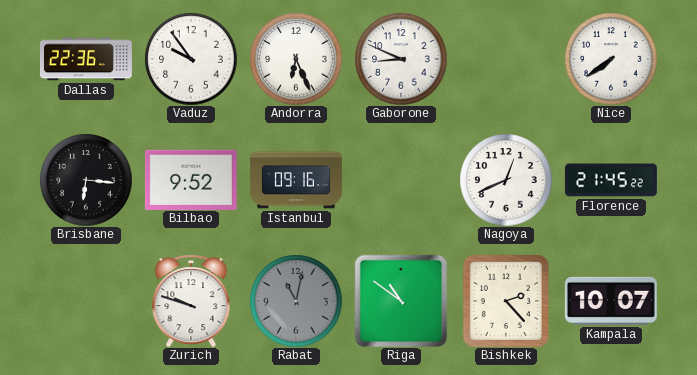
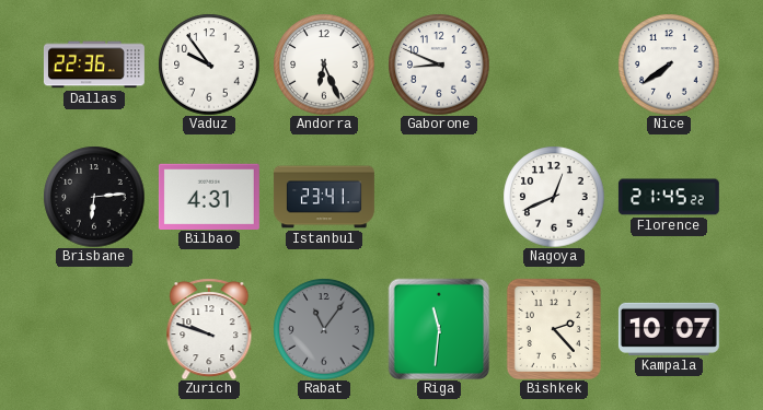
Brisbane: 6:16 -> 6:14
Bilbao: 9:52 -> 4:31
Istanbul: 09:16 -> 23:41
Rabat: 11:02 -> 11:06
Riga: 10:51 -> 11:31
